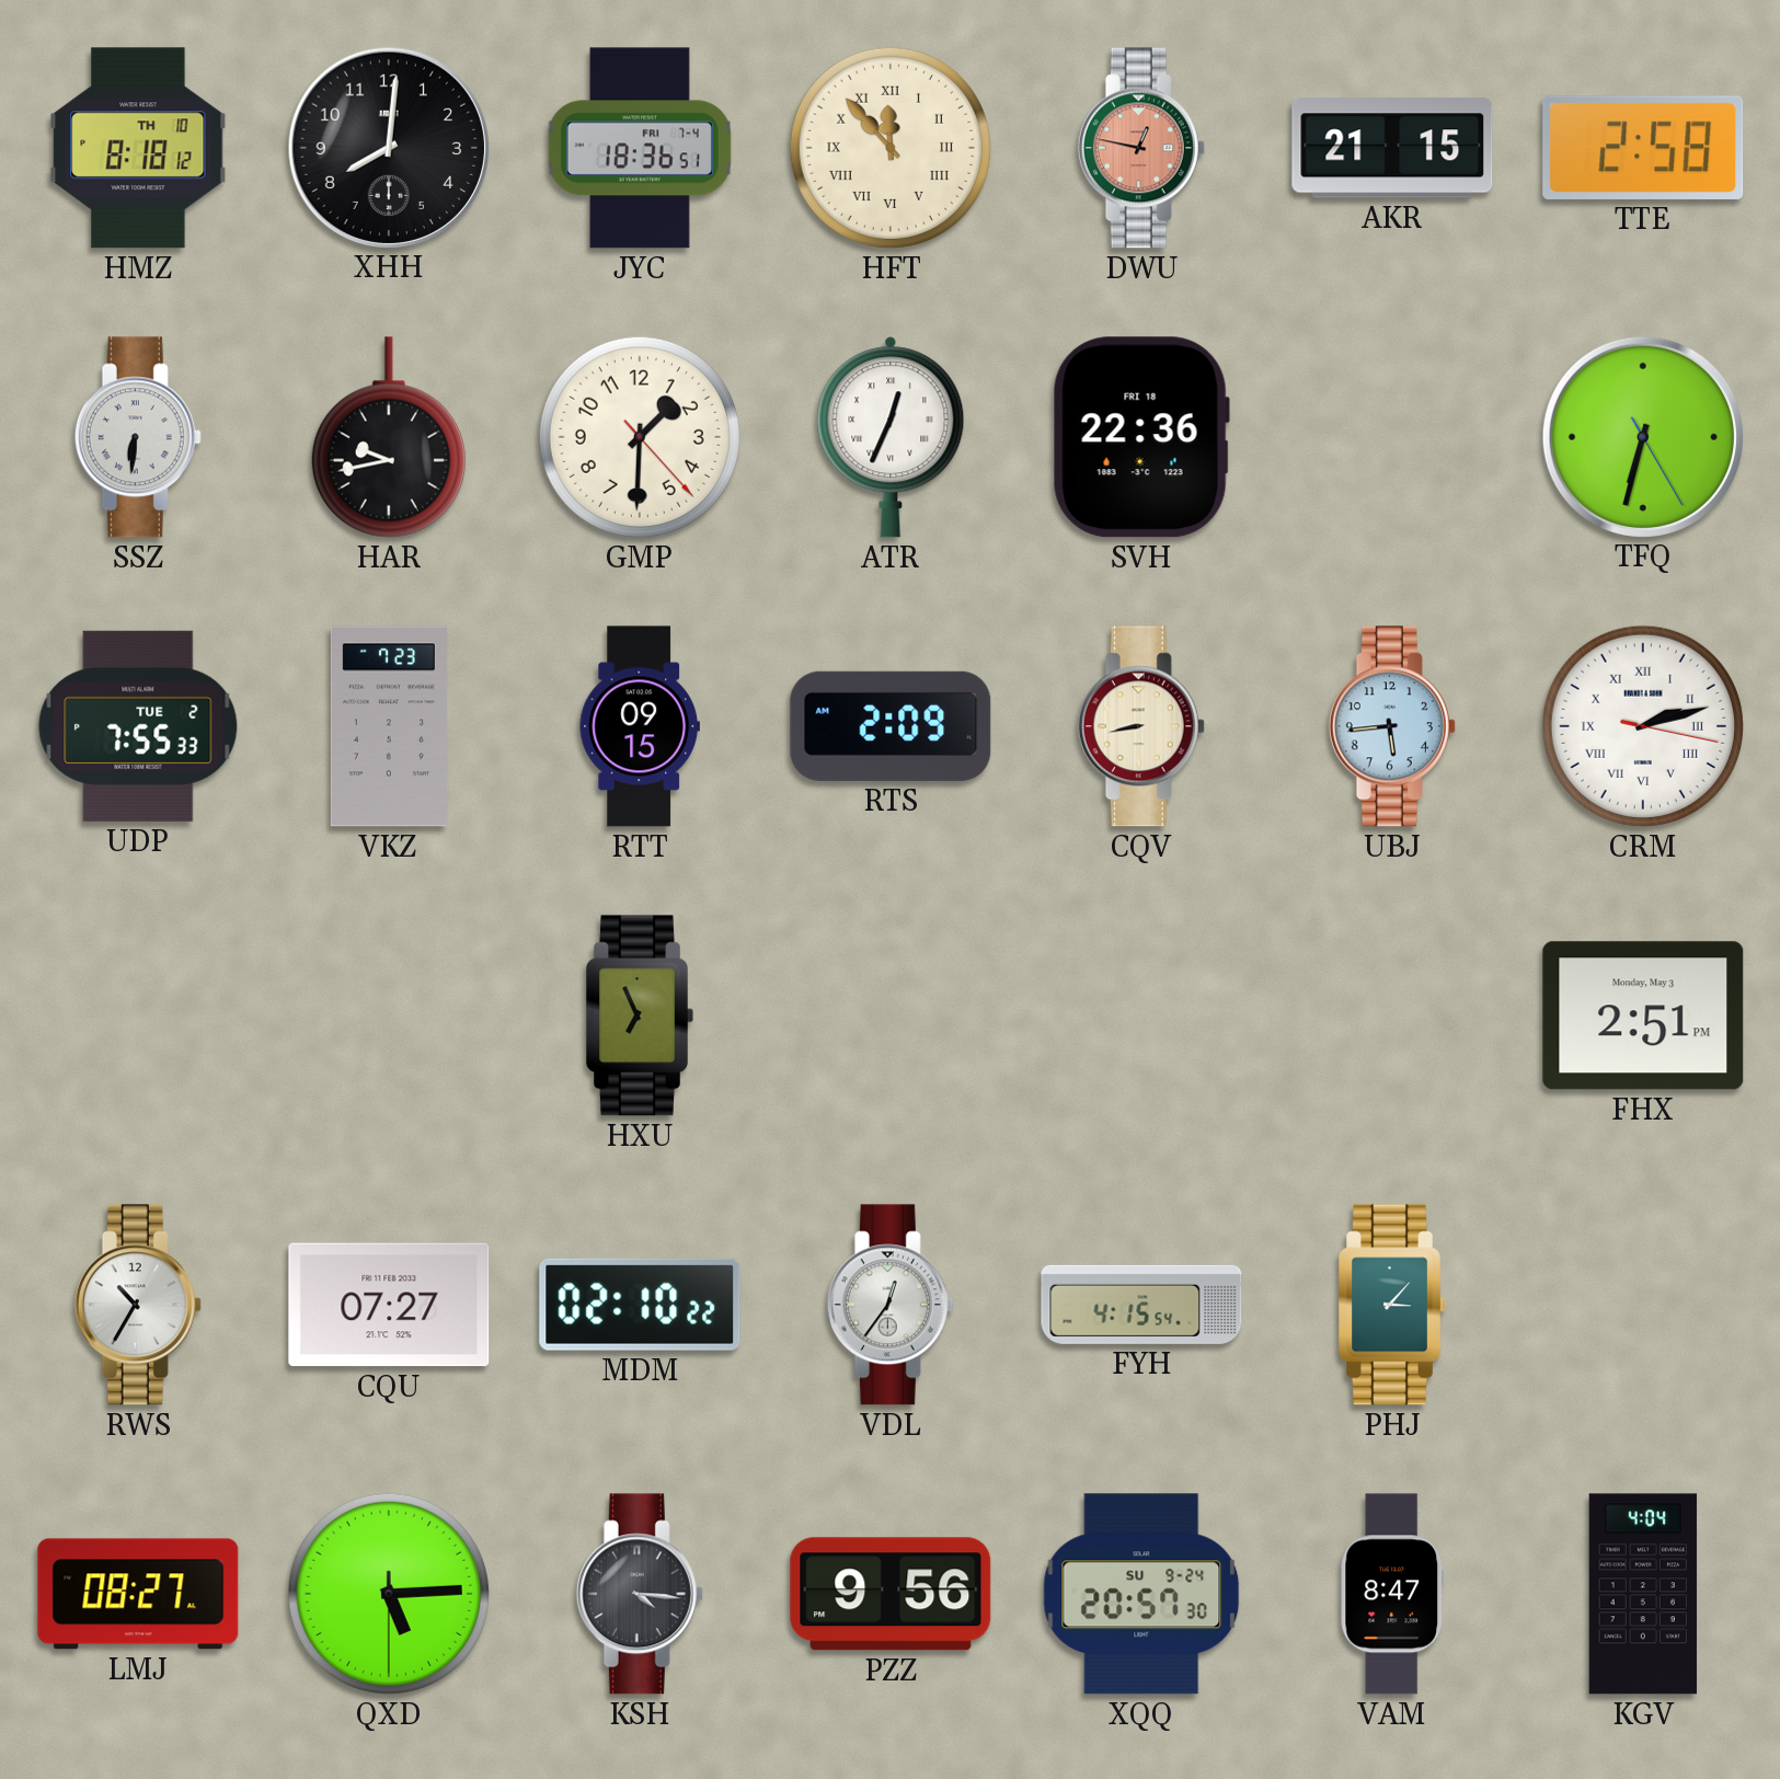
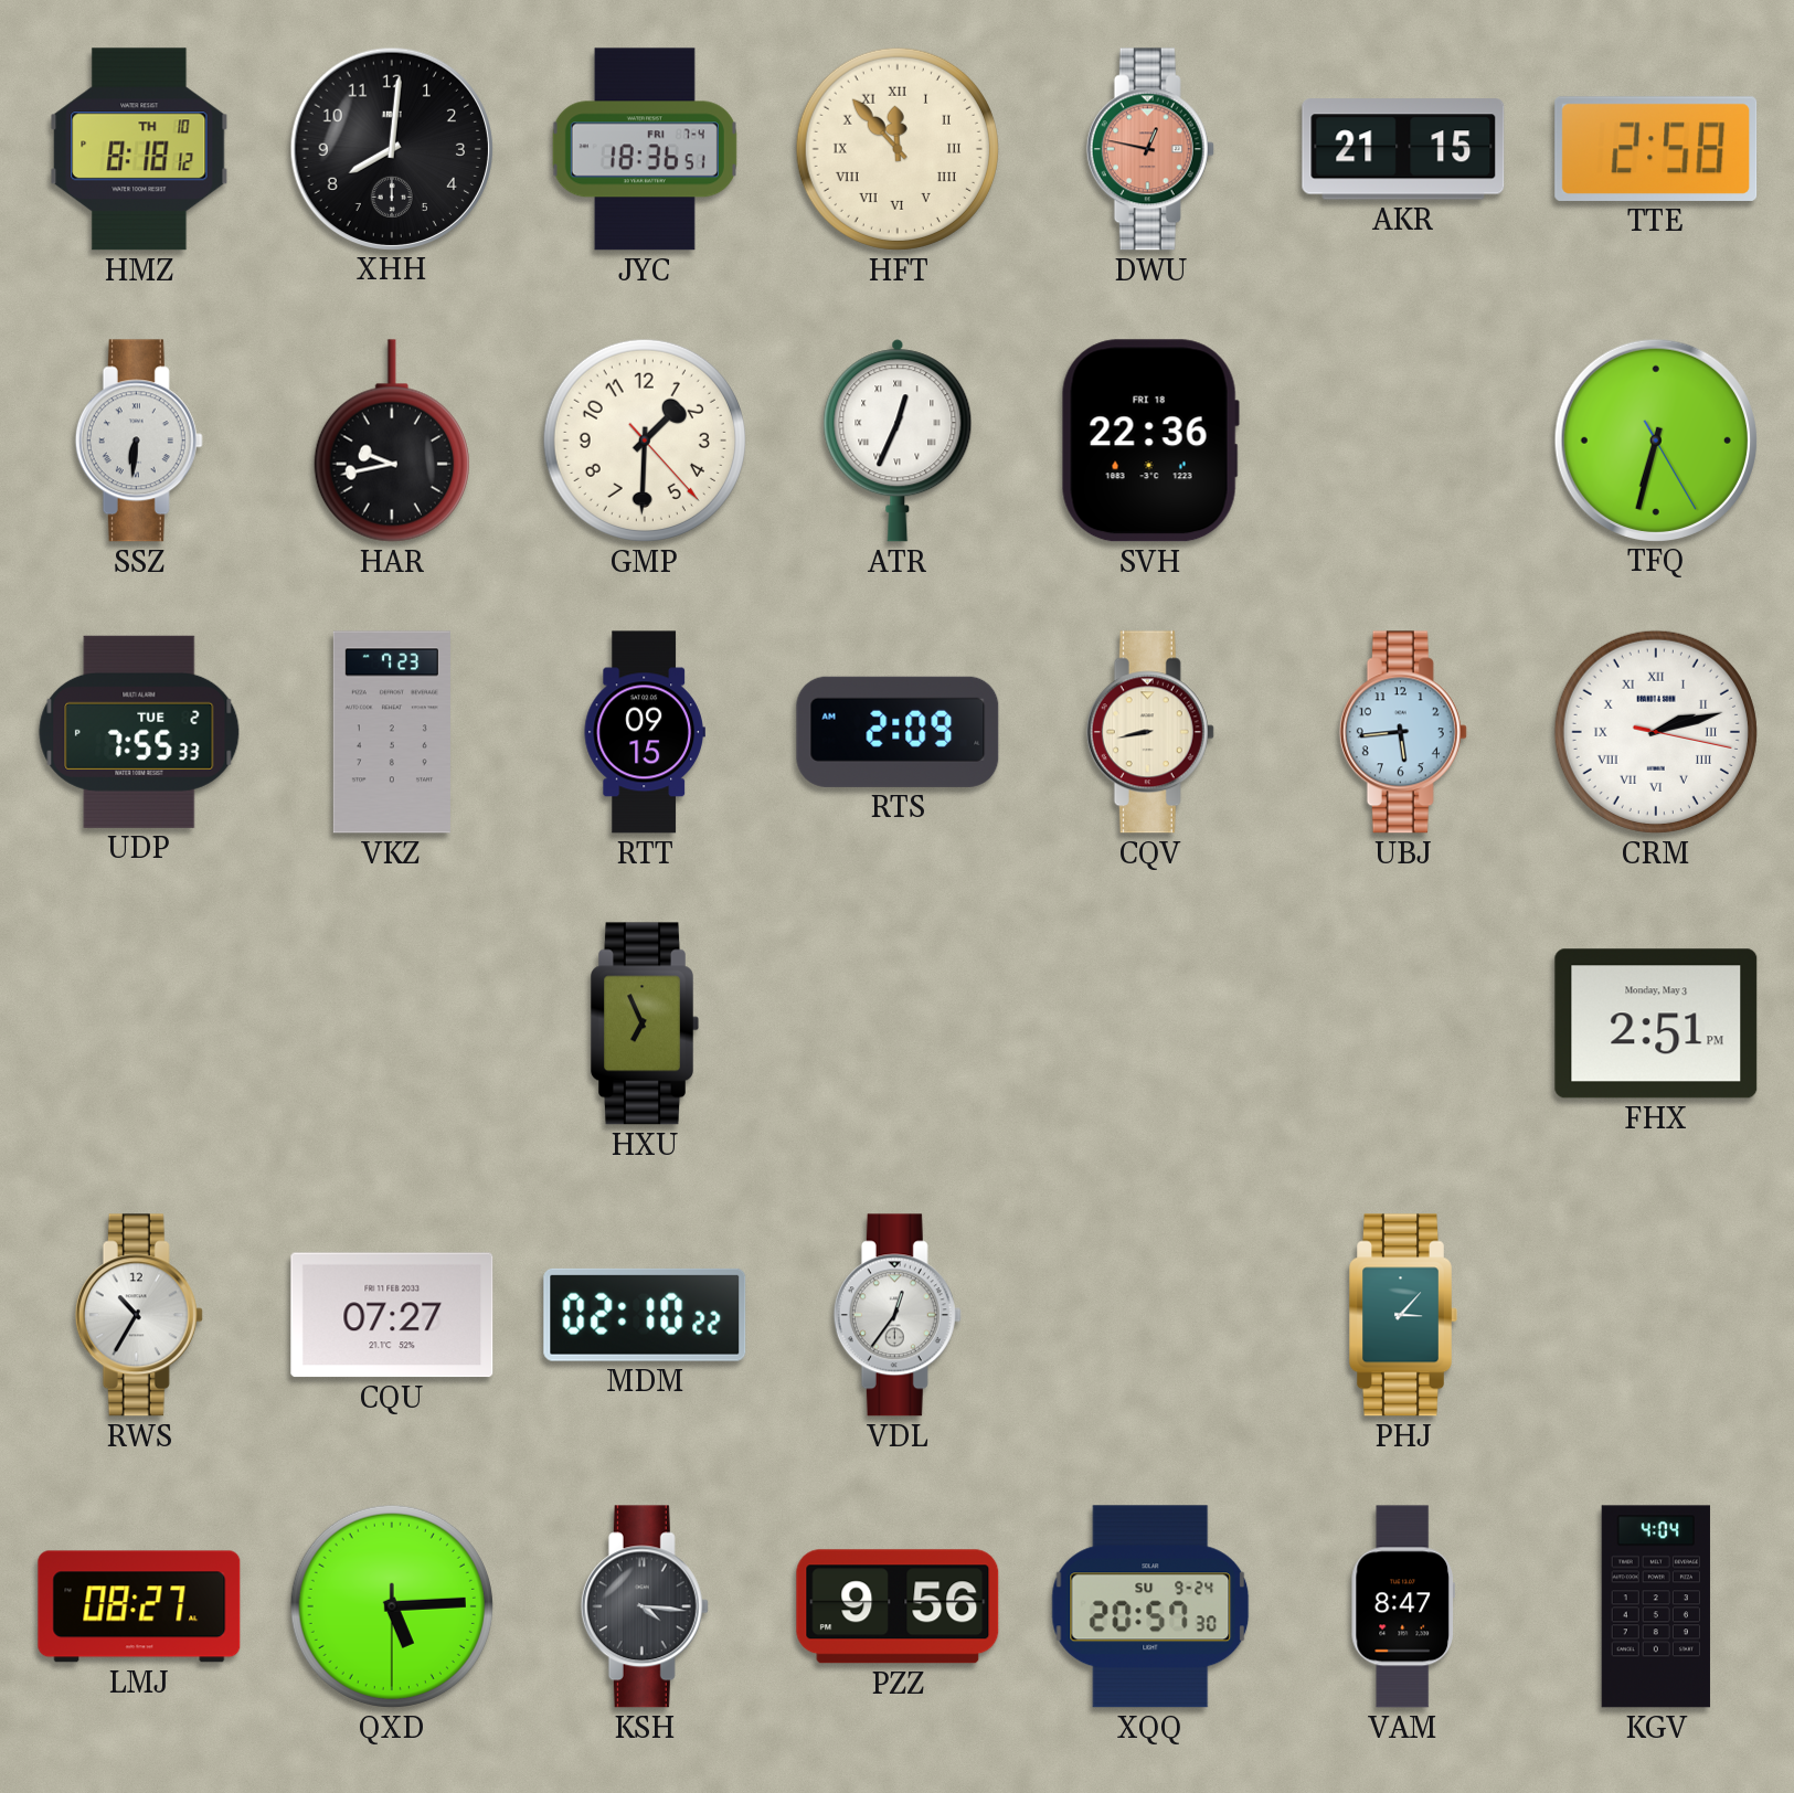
FYH: 4:15 -> none
